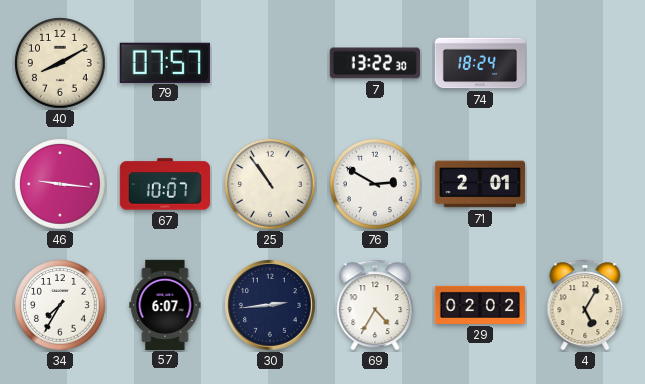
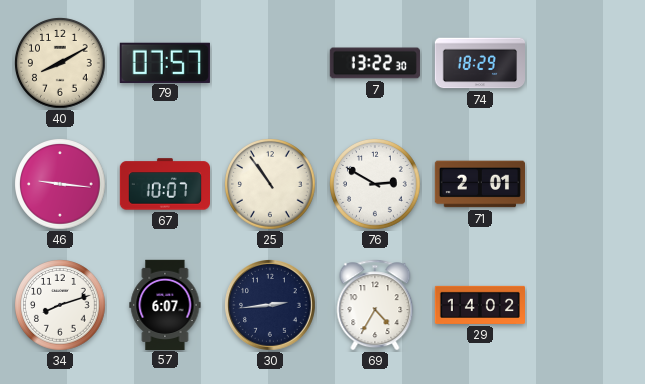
74: 18:24 -> 18:29
34: 7:35 -> 8:12
29: 02:02 -> 14:02
4: 5:05 -> none
